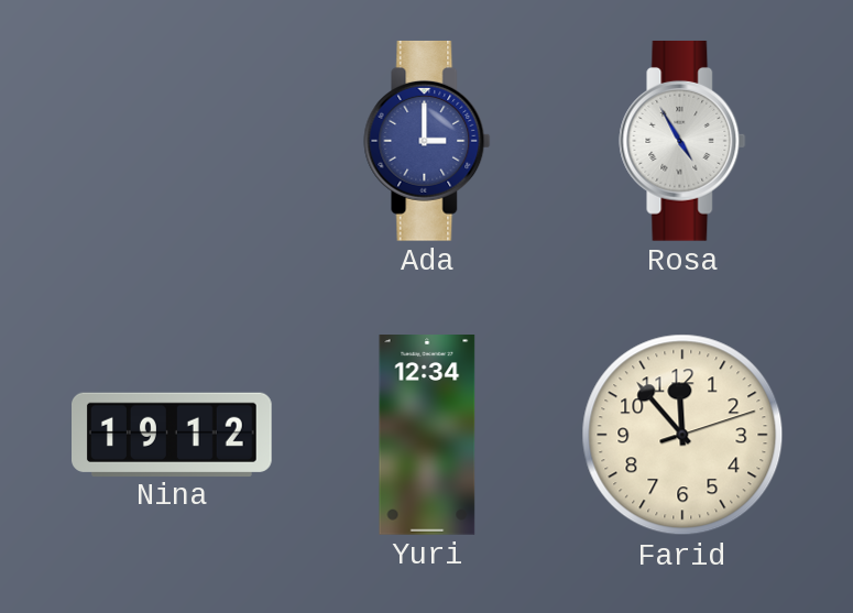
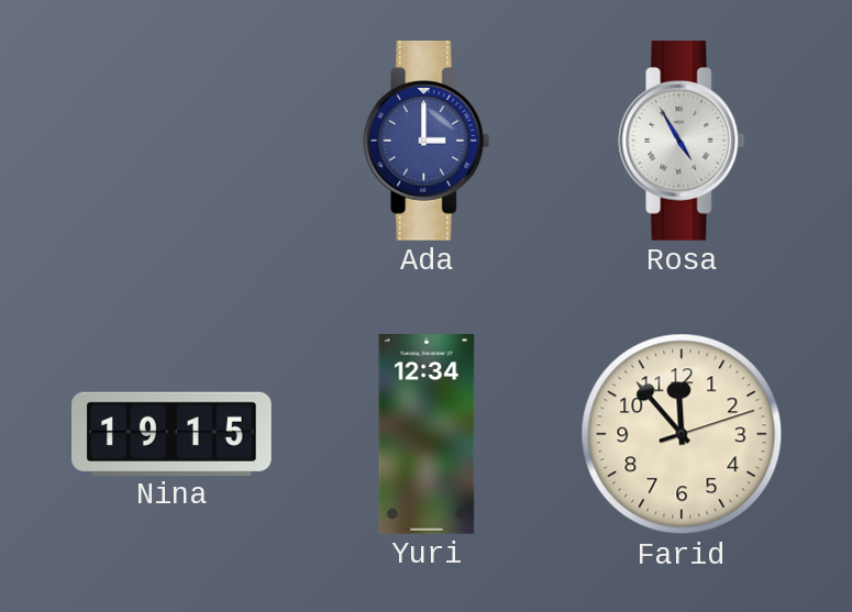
Nina: 19:12 -> 19:15
